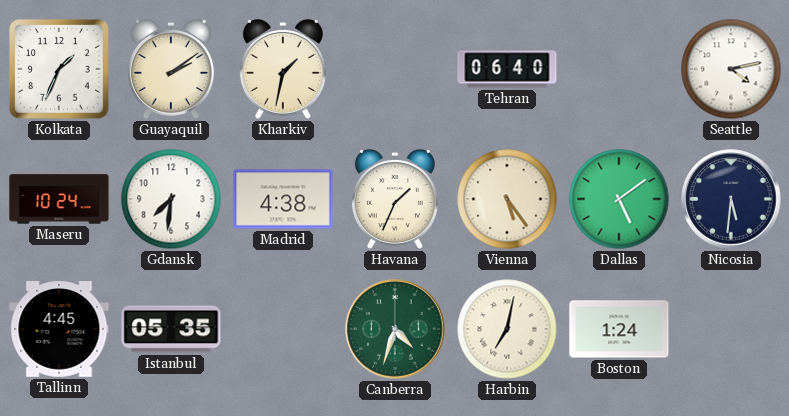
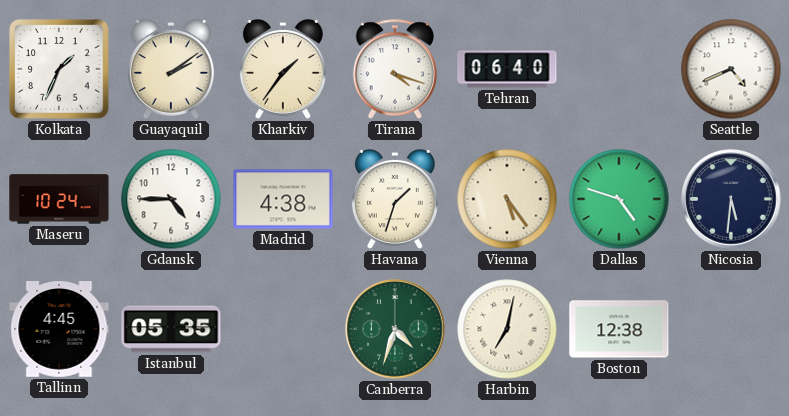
Kharkiv: 1:32 -> 1:36
Tirana: none -> 4:18
Seattle: 4:13 -> 4:41
Gdansk: 7:31 -> 4:45
Havana: 1:34 -> 1:33
Dallas: 5:09 -> 4:48
Boston: 1:24 -> 12:38
